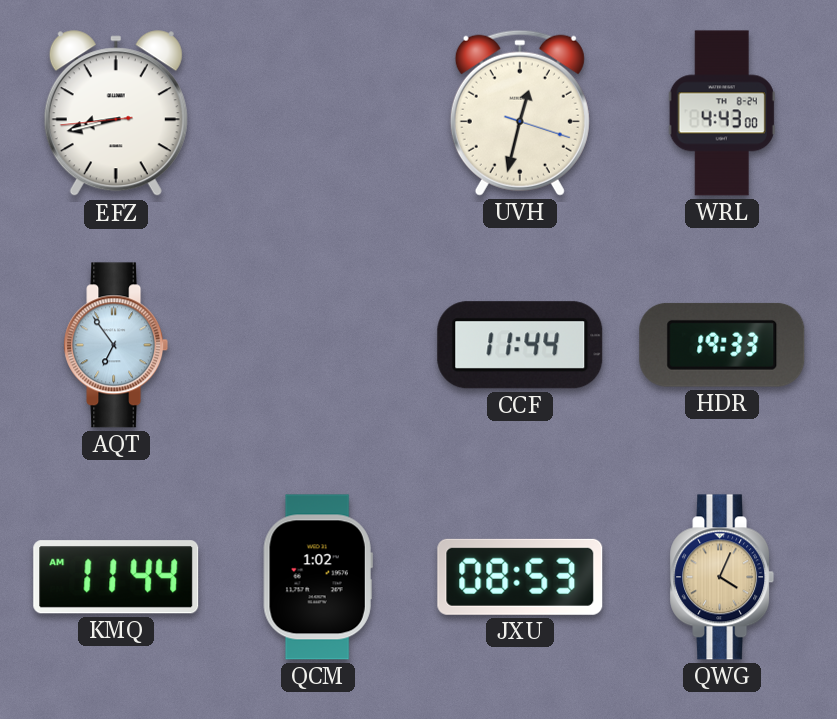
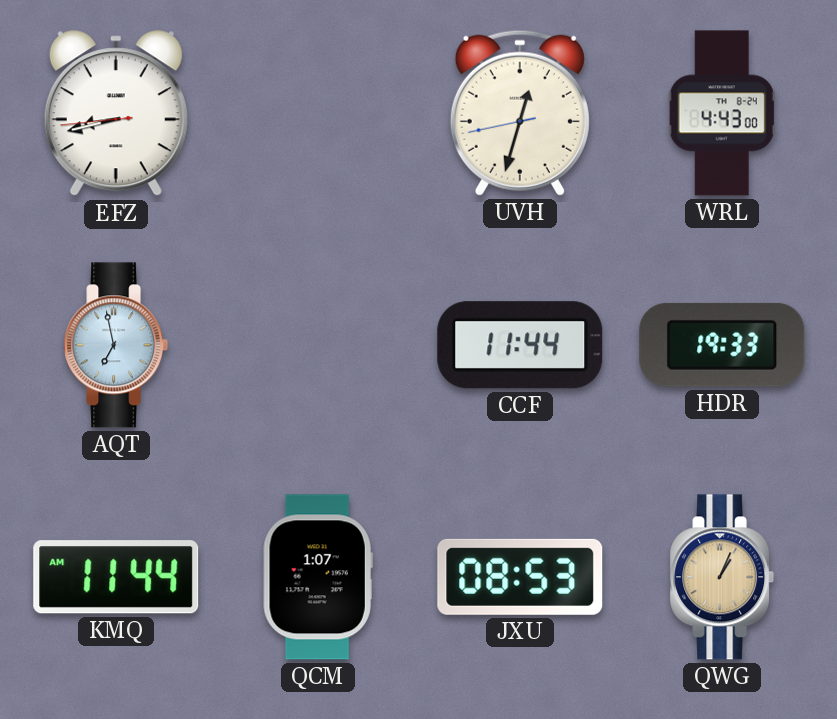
UVH: 12:32:18 -> 12:32:43
AQT: 6:54 -> 6:58
QCM: 1:02 -> 1:07
QWG: 4:04 -> 1:04
